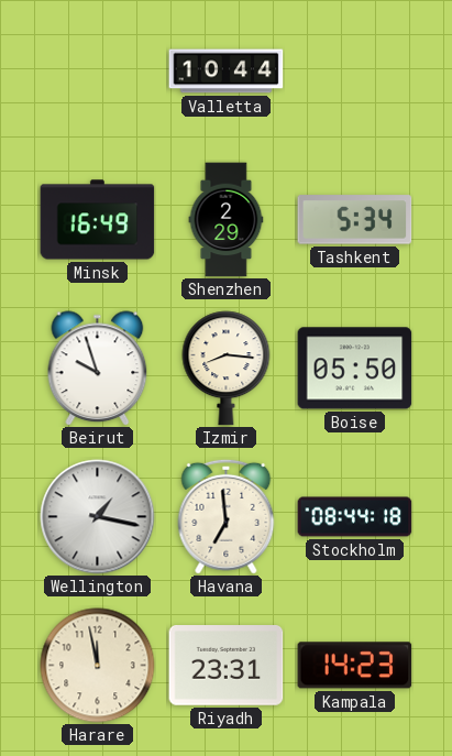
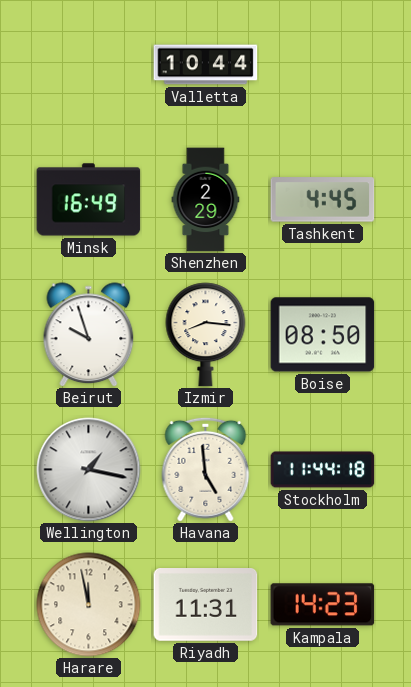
Tashkent: 5:34 -> 4:45
Boise: 05:50 -> 08:50
Havana: 6:59 -> 4:59
Stockholm: 08:44 -> 11:44
Riyadh: 23:31 -> 11:31
